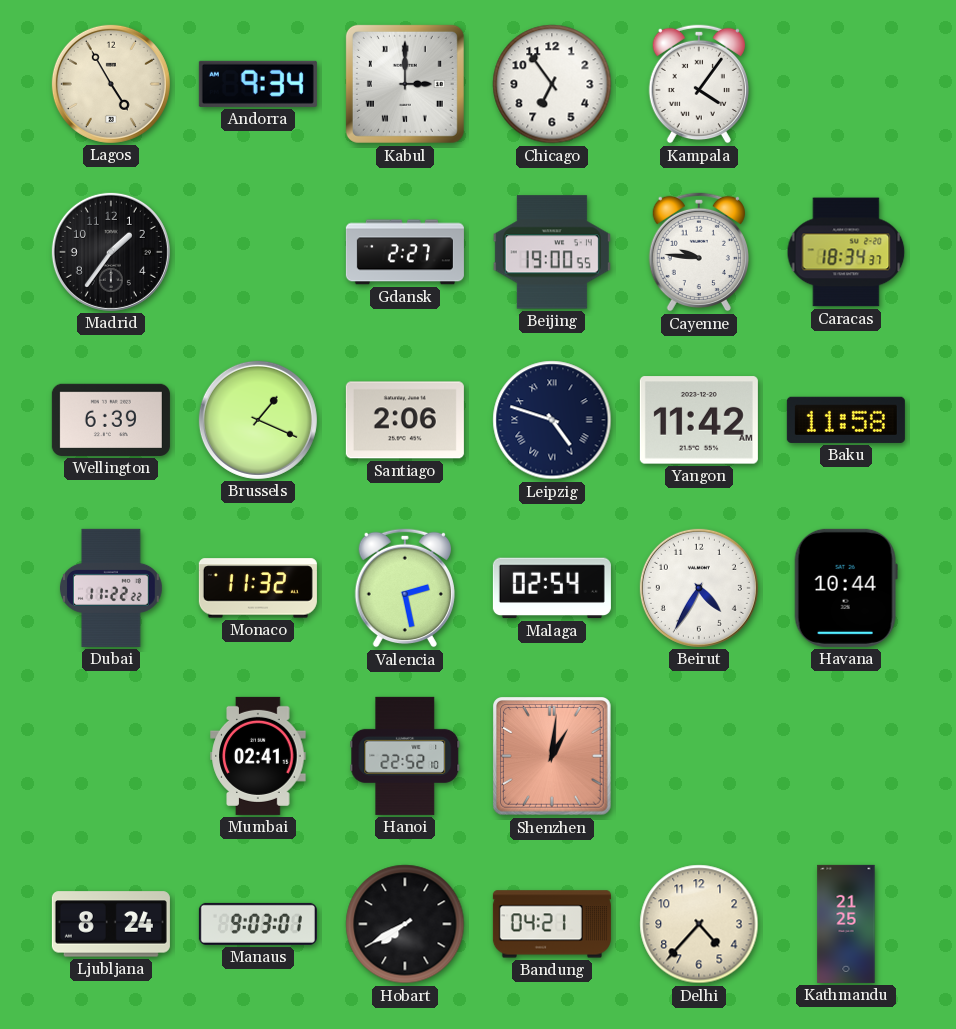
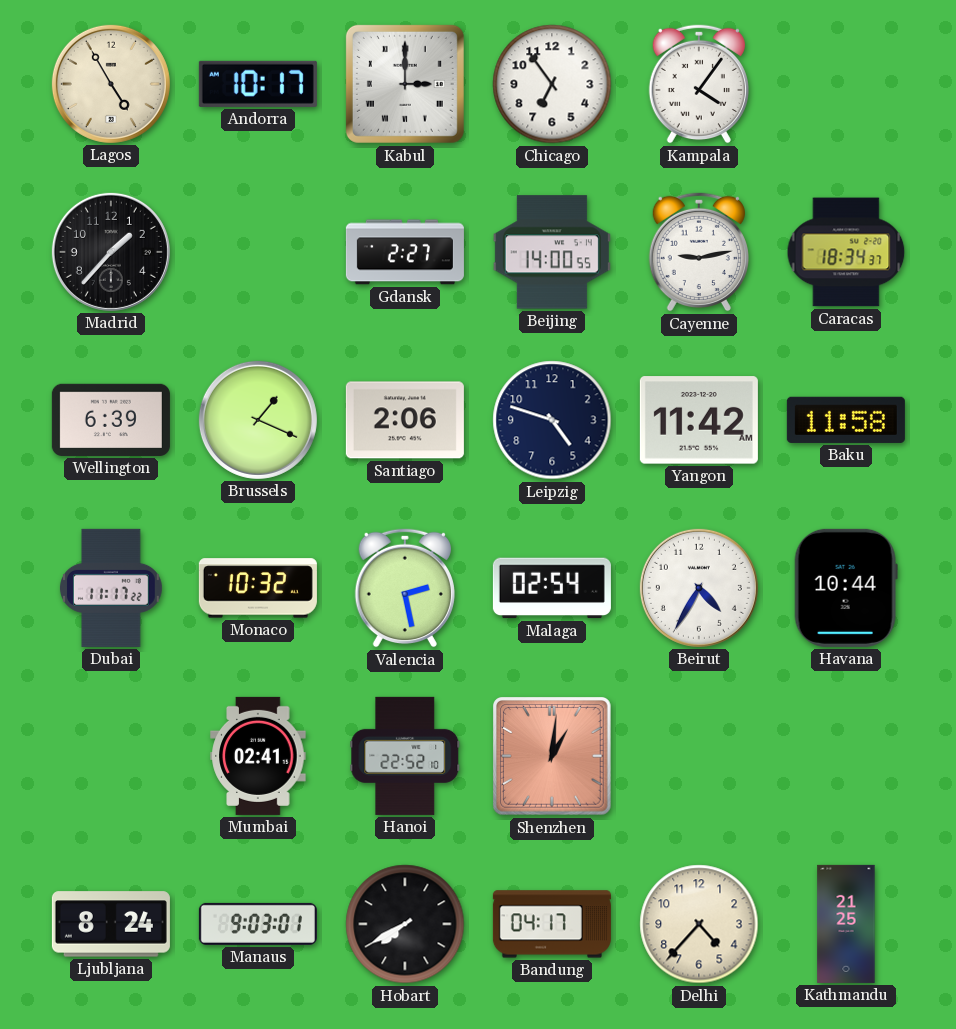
Andorra: 9:34 -> 10:17
Madrid: 1:36 -> 1:37
Beijing: 19:00 -> 14:00
Cayenne: 9:46 -> 9:13
Leipzig numerals: Roman -> Arabic
Dubai: 11:22 -> 11:17
Monaco: 11:32 -> 10:32
Bandung: 04:21 -> 04:17
